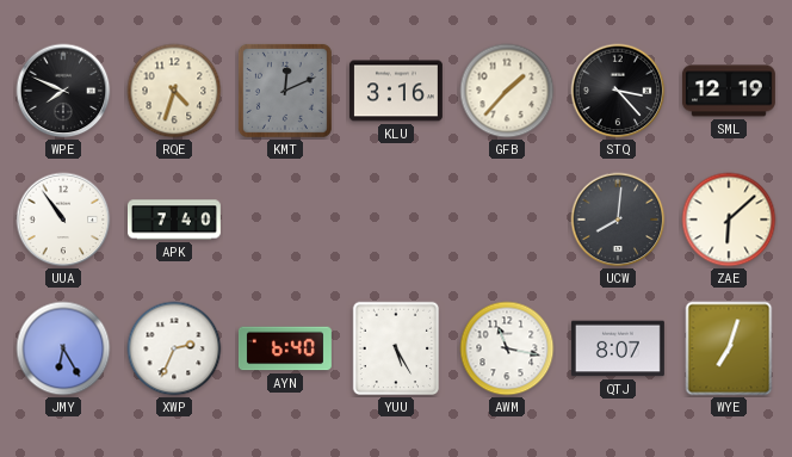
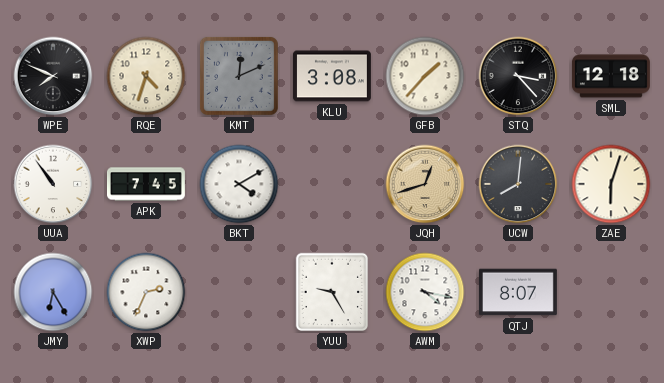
KLU: 3:16 -> 3:08
SML: 12:19 -> 12:18
APK: 7:40 -> 7:45
BKT: none -> 4:10
JQH: none -> 12:42
ZAE: 6:08 -> 6:03
AYN: 6:40 -> none
YUU: 5:25 -> 9:25
AWM: 11:17 -> 4:17
WYE: 7:03 -> none
